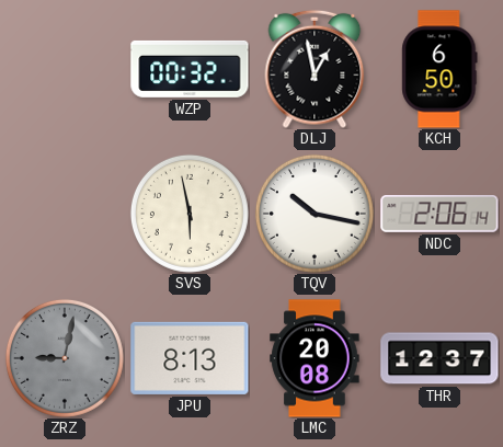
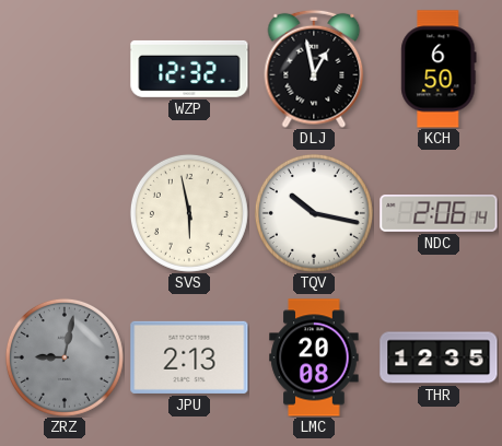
WZP: 00:32 -> 12:32
JPU: 8:13 -> 2:13
THR: 12:37 -> 12:35
